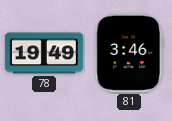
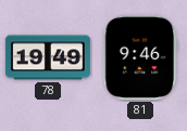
81: 3:46 -> 9:46
